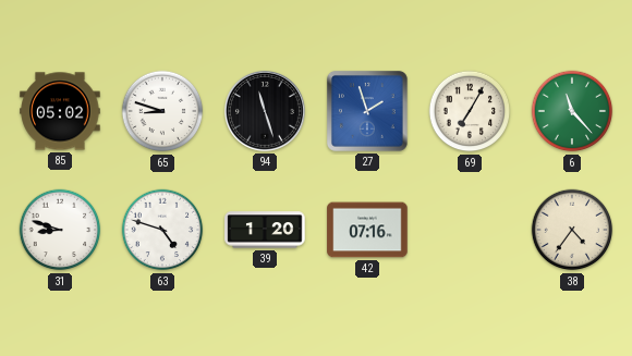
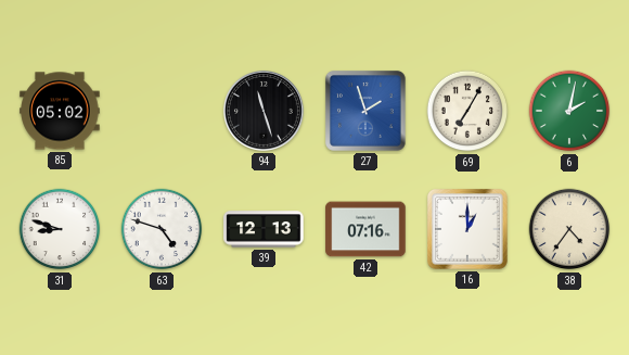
65: 8:48 -> none
6: 11:23 -> 2:02
39: 1:20 -> 12:13
16: none -> 1:00
